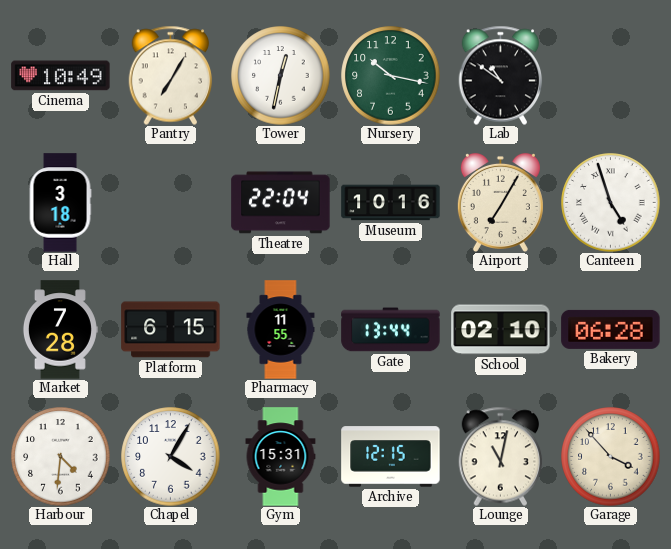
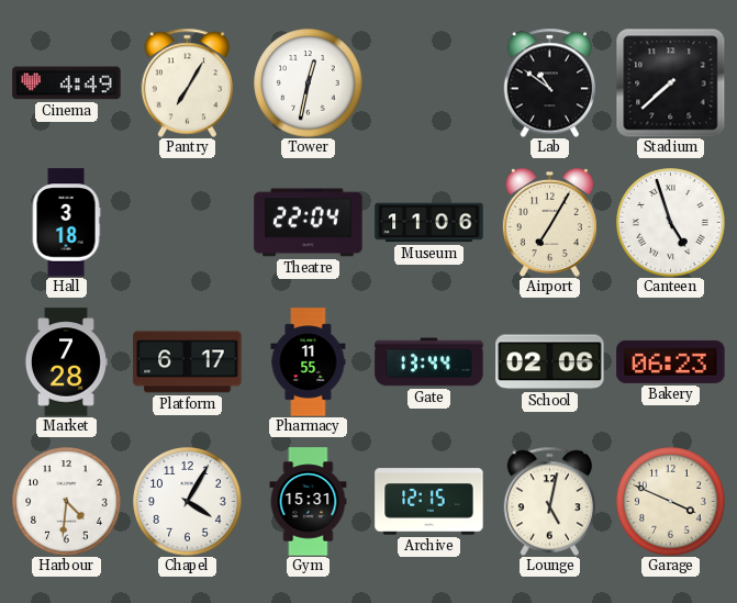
Cinema: 10:49 -> 4:49
Nursery: 10:17 -> none
Stadium: none -> 7:38
Museum: 10:16 -> 11:06
Platform: 6:15 -> 6:17
School: 02:10 -> 02:06
Bakery: 06:28 -> 06:23
Lounge: 11:02 -> 5:02
Garage: 3:53 -> 3:49
